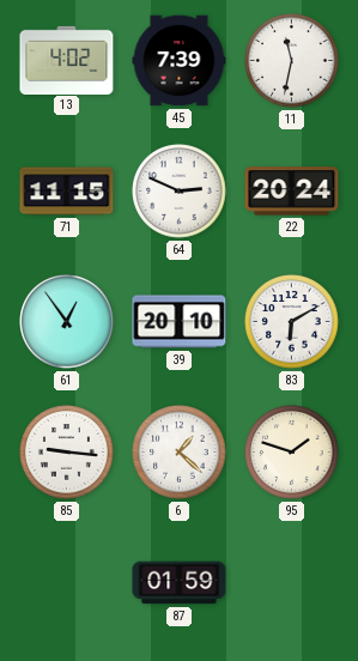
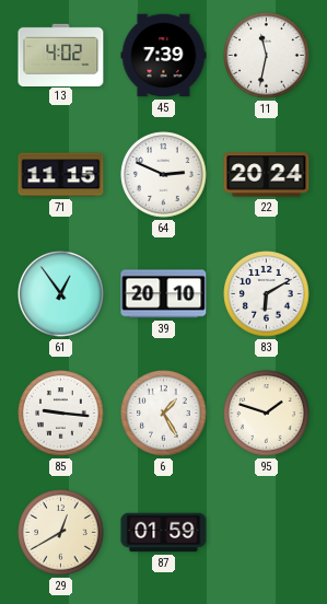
6: 1:22 -> 1:25
29: none -> 12:40
